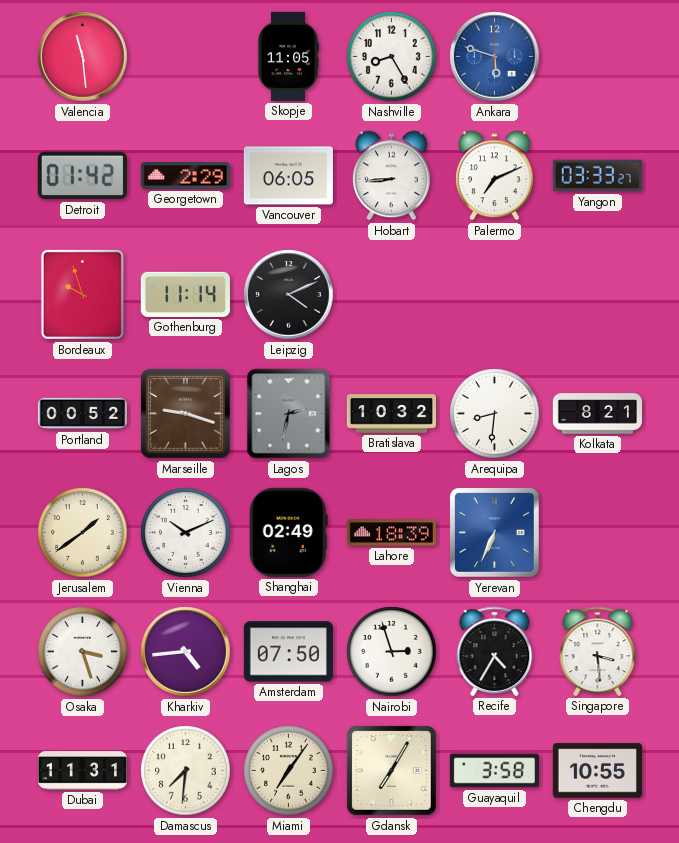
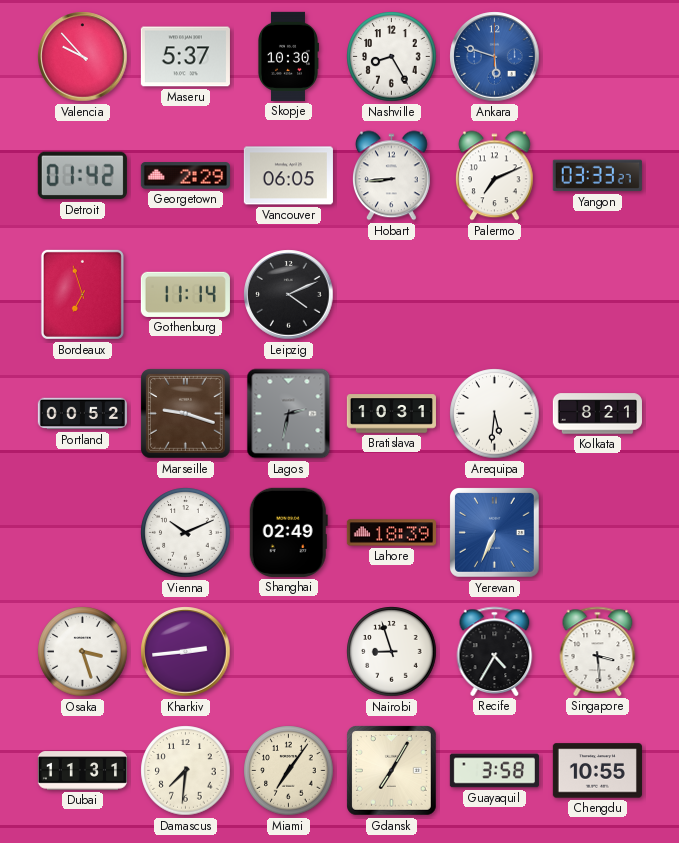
Valencia: 11:29 -> 9:53
Maseru: none -> 5:37
Skopje: 11:05 -> 10:30
Bordeaux: 9:57 -> 6:57
Bratislava: 10:32 -> 10:31
Arequipa: 8:31 -> 5:31
Jerusalem: 1:39 -> none
Kharkiv: 4:44 -> 2:44
Amsterdam: 07:50 -> none
Nairobi: 2:57 -> 8:57
